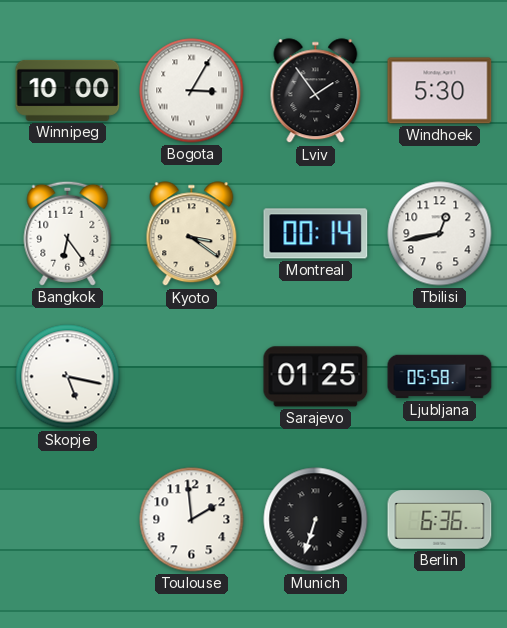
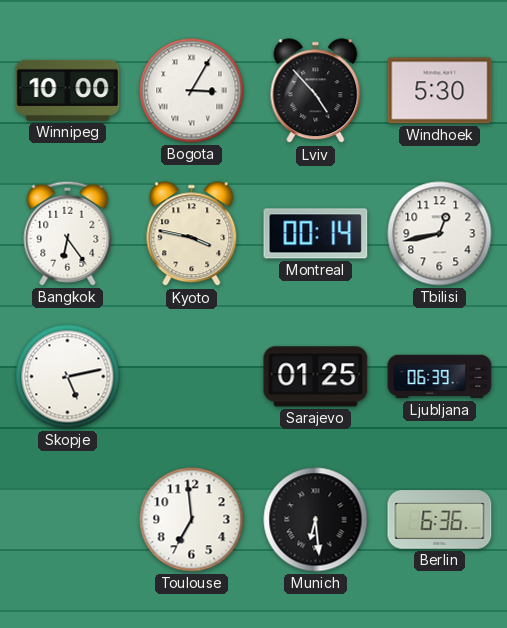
Lviv: 1:54 -> 4:53
Kyoto: 3:21 -> 3:47
Skopje: 5:17 -> 5:13
Ljubljana: 05:58 -> 06:39
Toulouse: 1:59 -> 6:59
Munich: 6:33 -> 6:29
